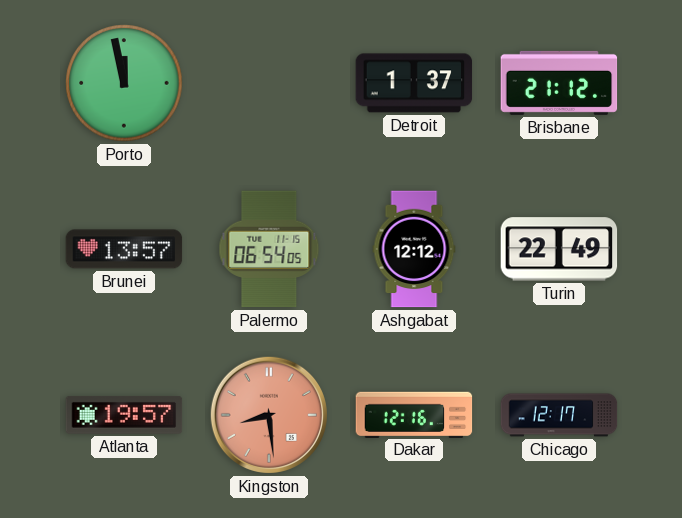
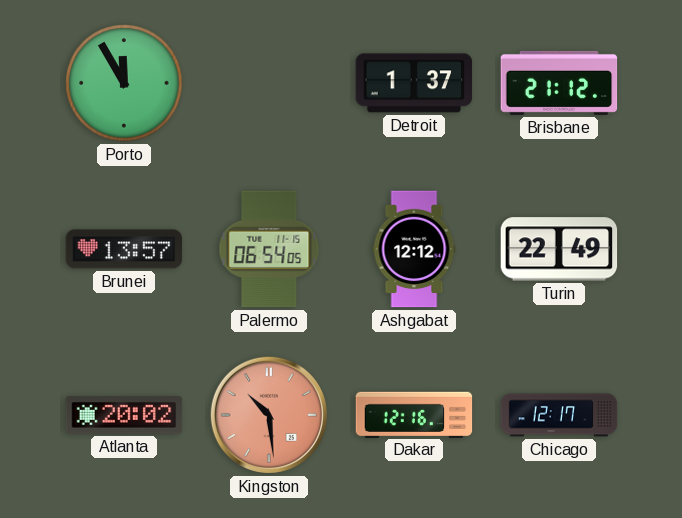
Porto: 11:58 -> 11:55
Atlanta: 19:57 -> 20:02
Kingston: 8:29 -> 10:29
